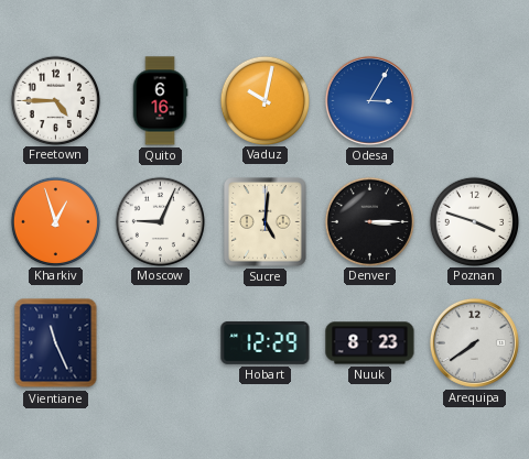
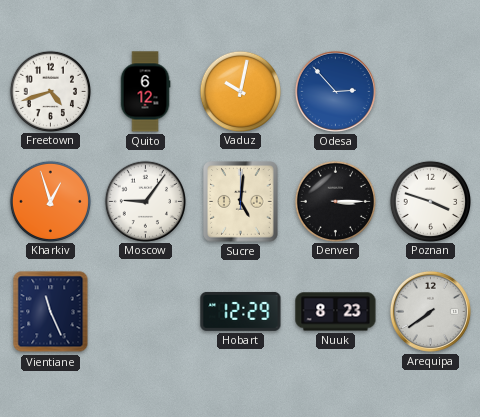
Freetown: 4:45 -> 4:42
Quito: 6:16 -> 6:12
Odesa: 3:05 -> 2:53
Moscow: 9:04 -> 9:06
